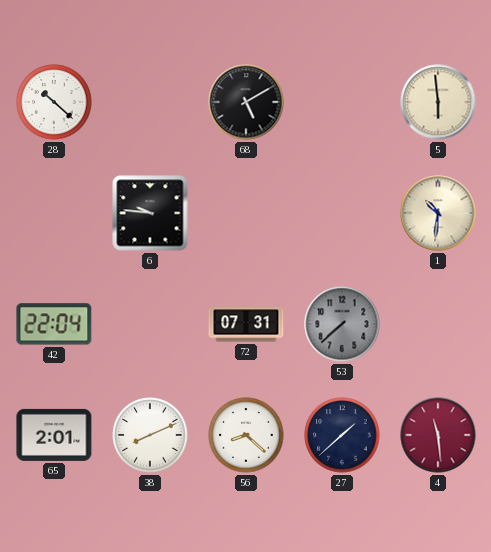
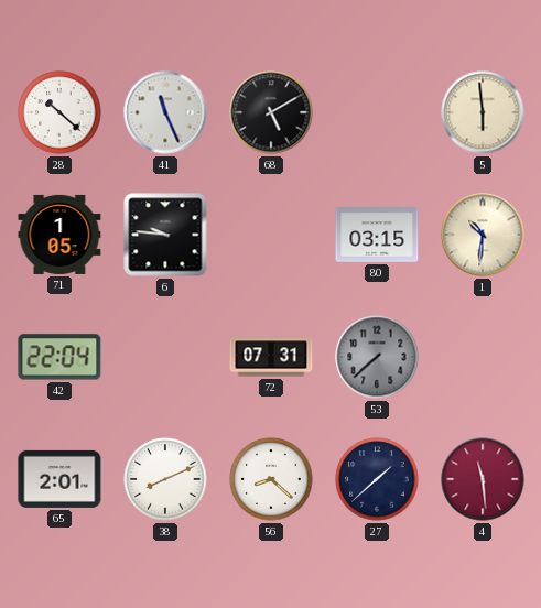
41: none -> 11:26
71: none -> 1:05
80: none -> 03:15
